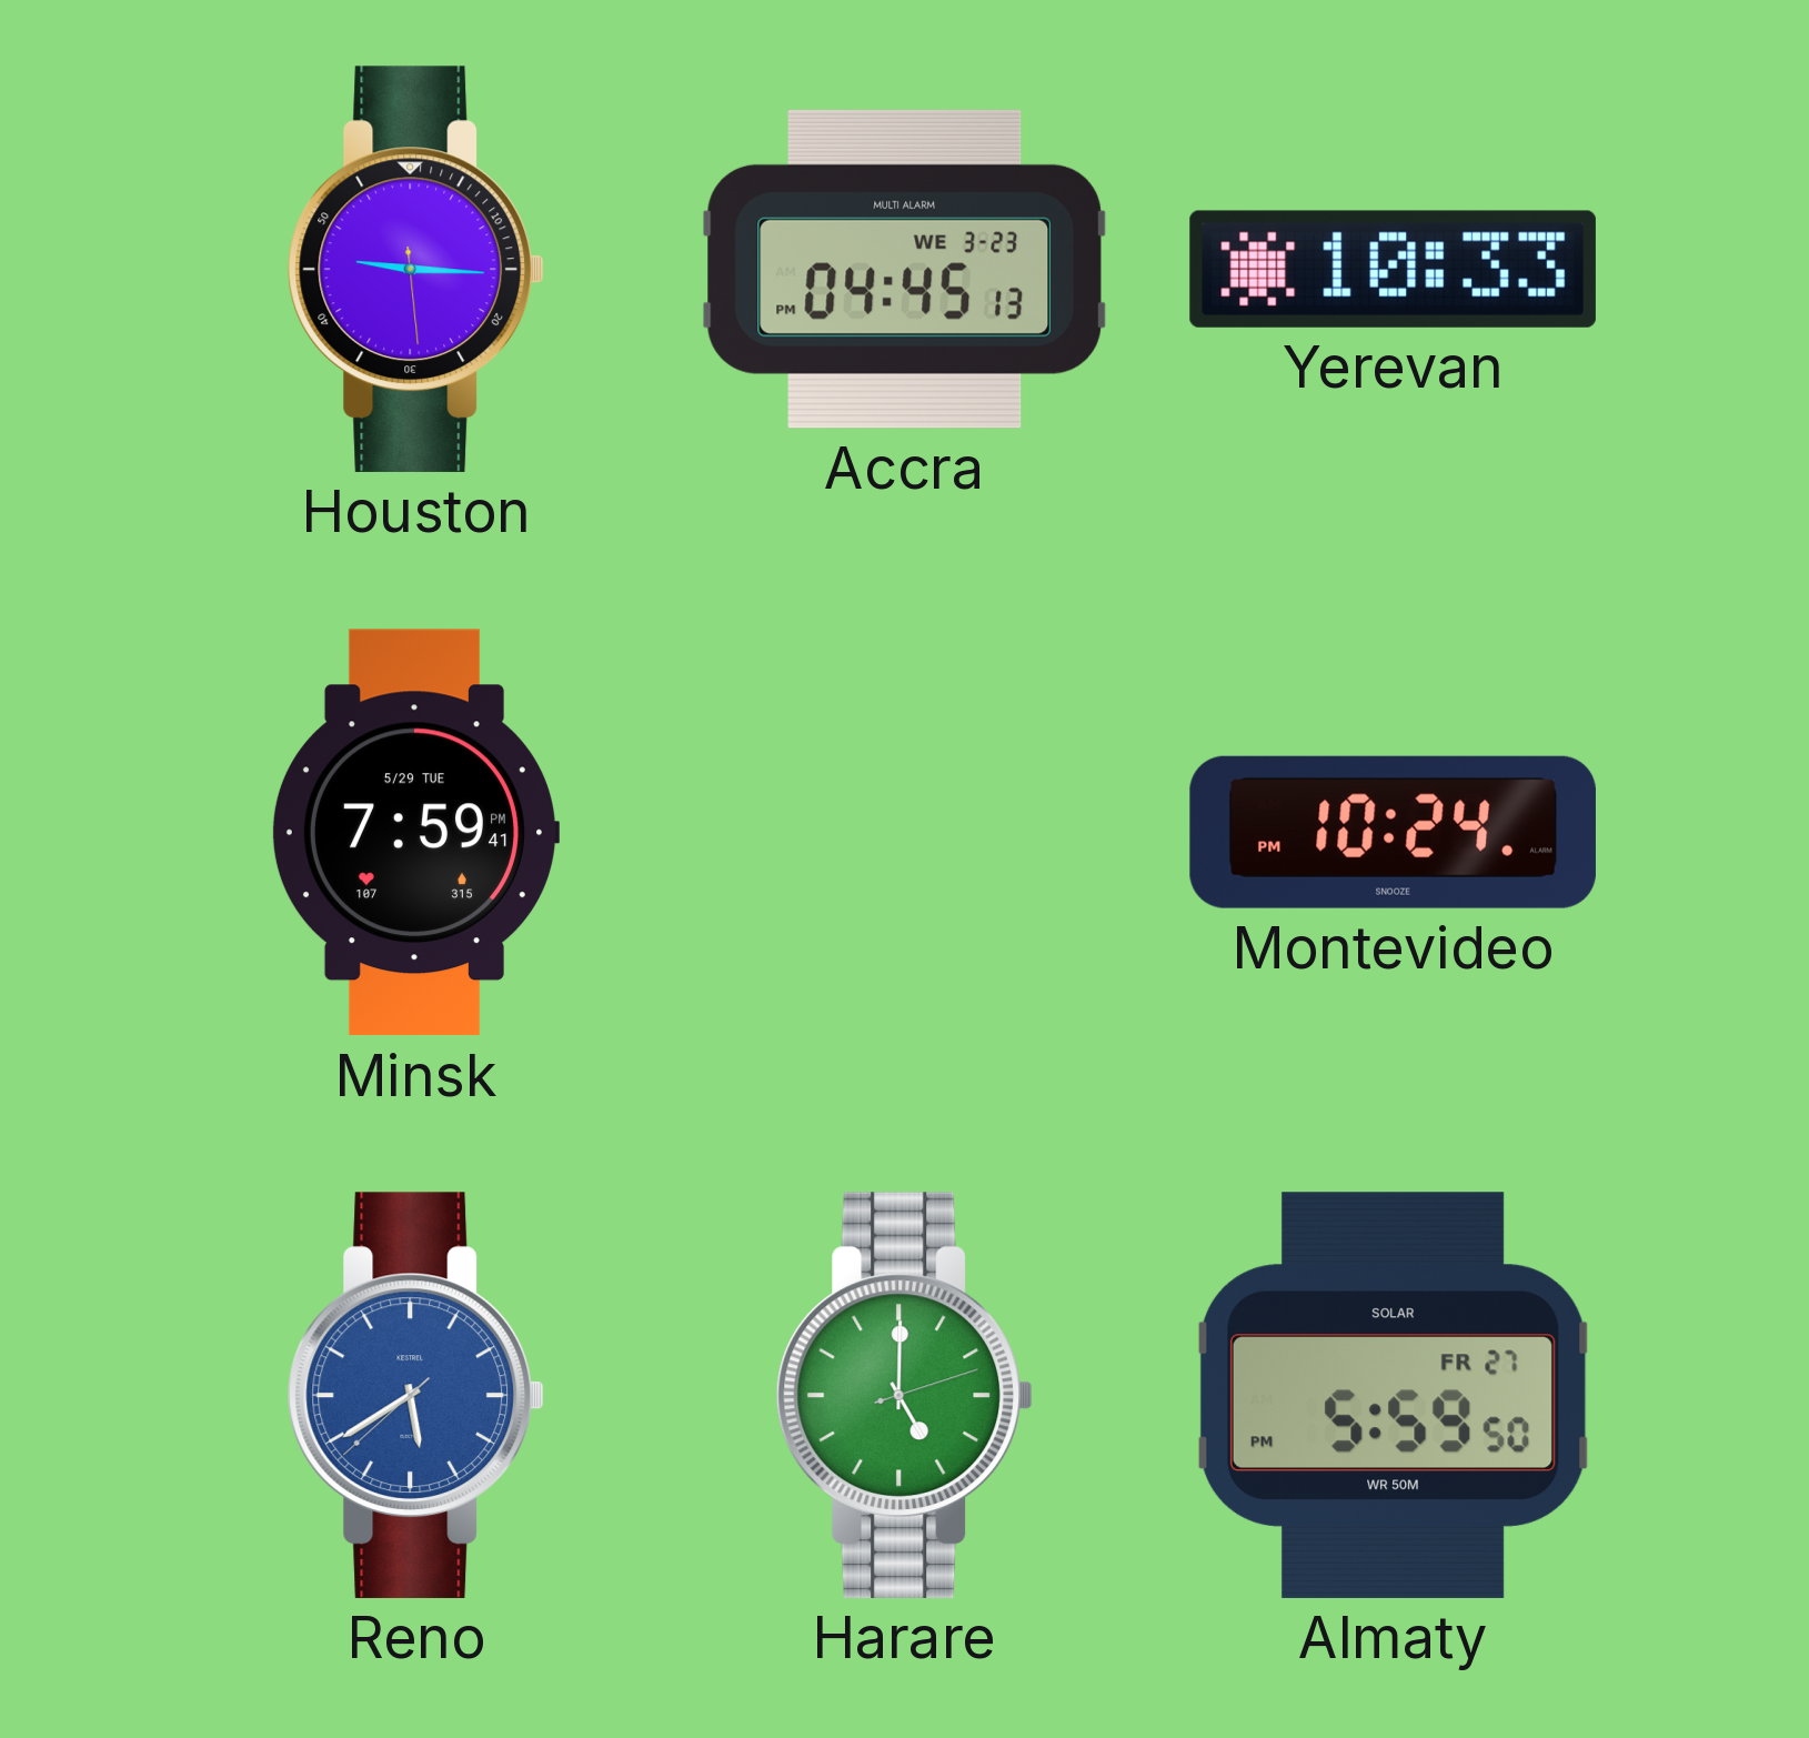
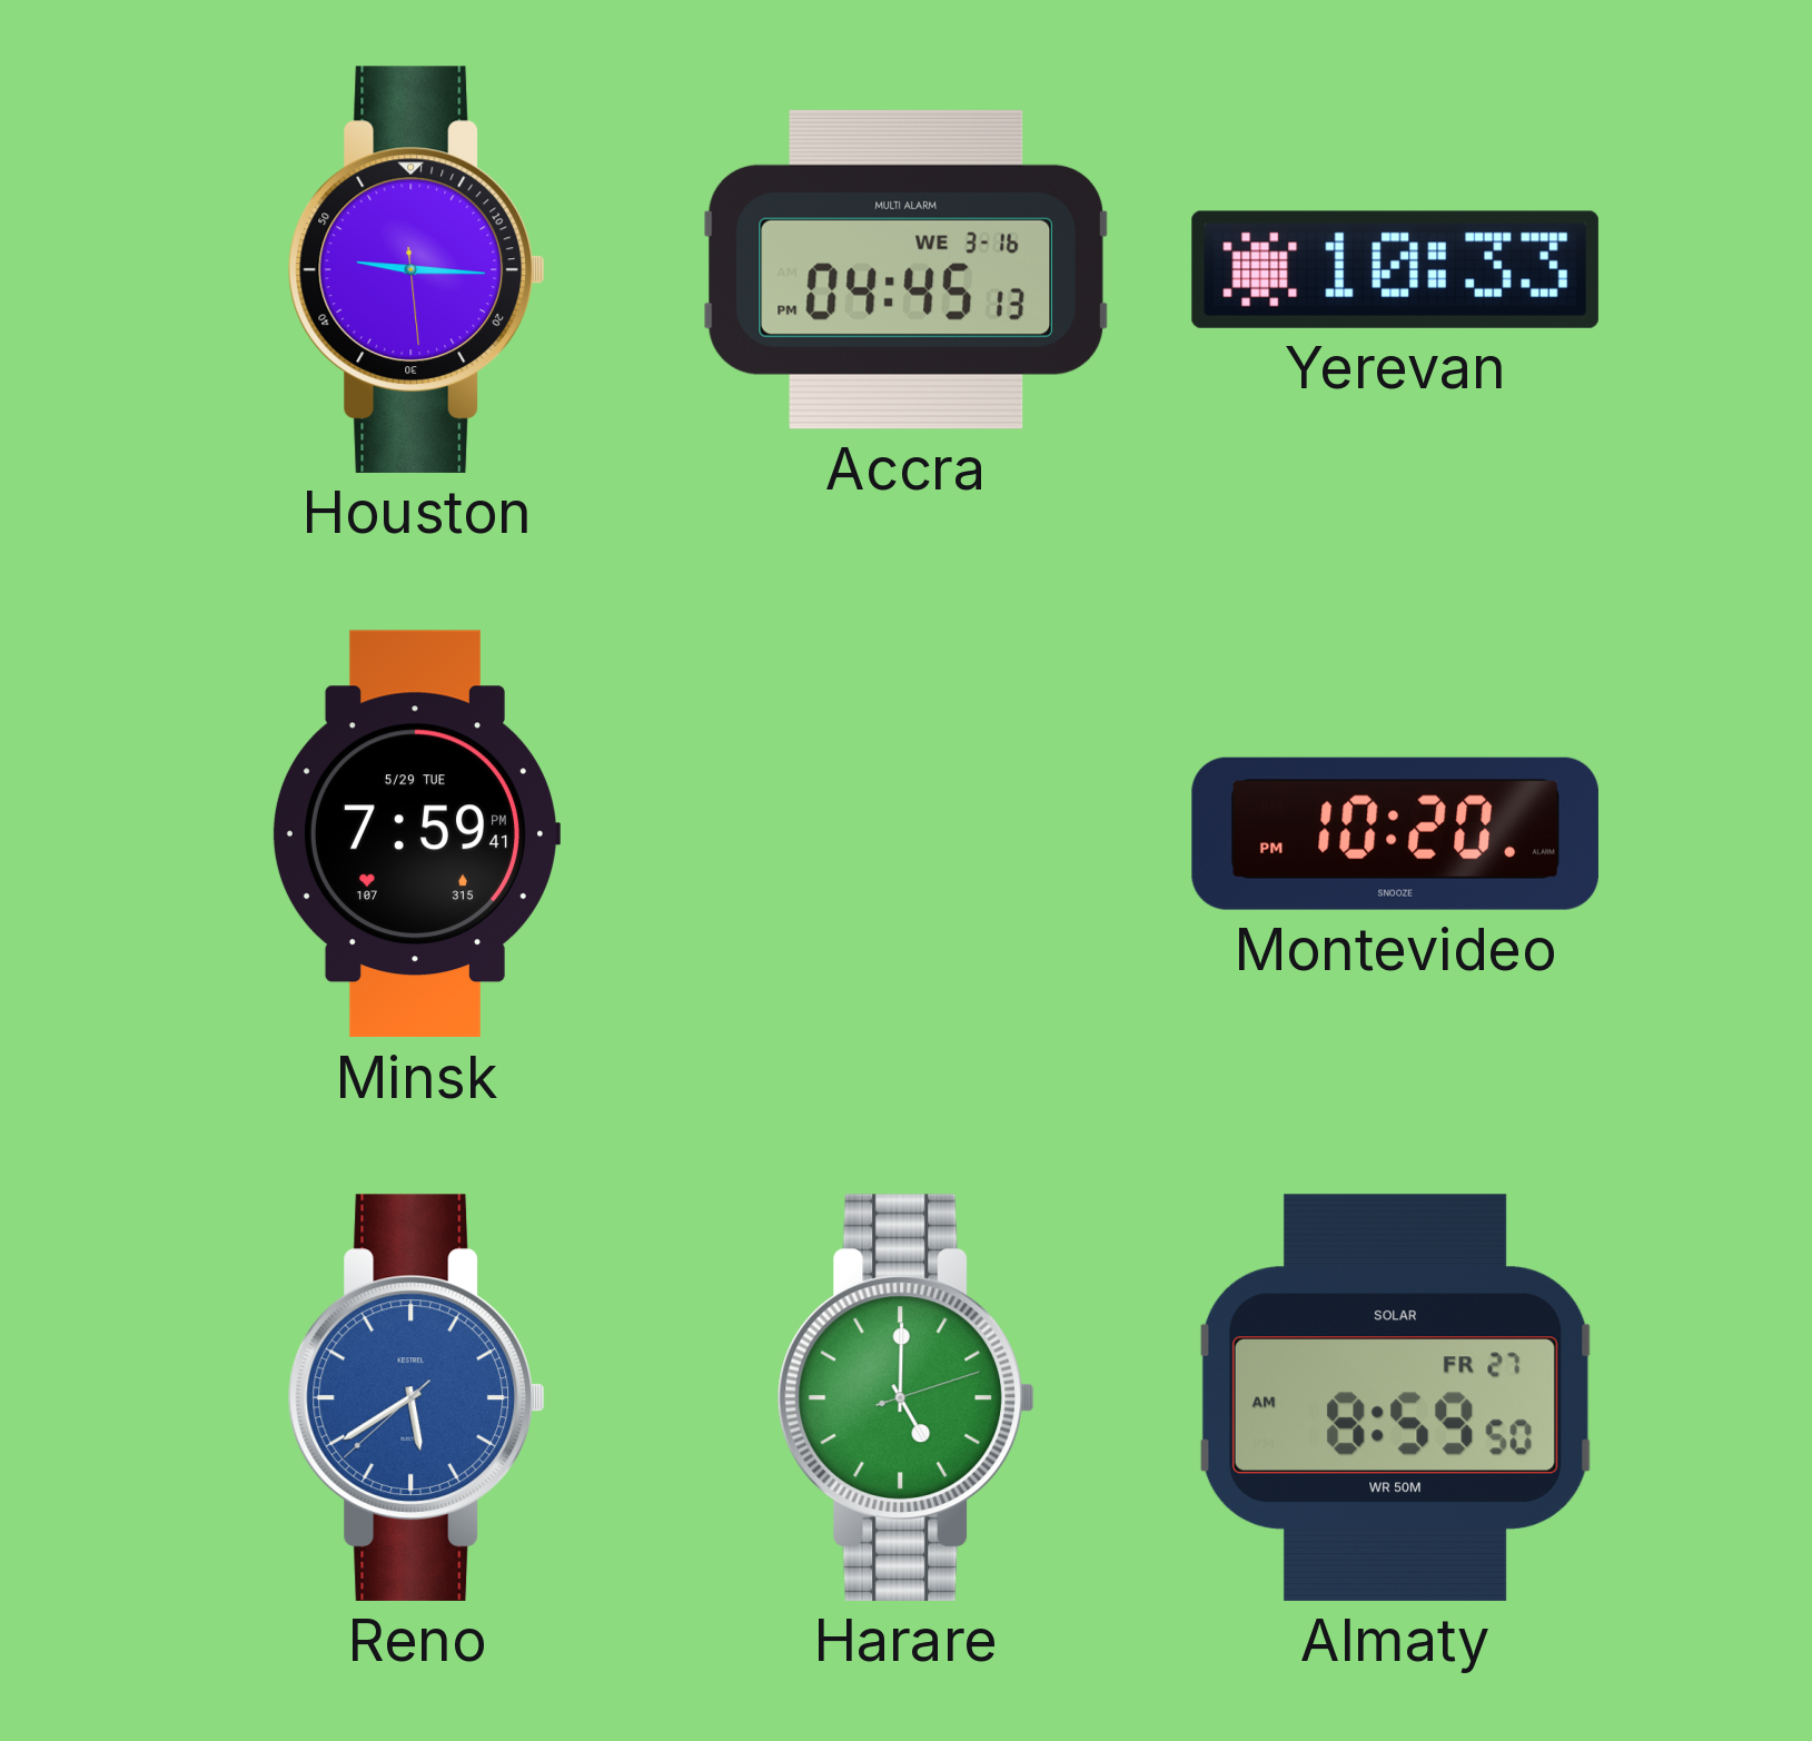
Accra date: WE 3-23 -> WE 3-16
Montevideo: 10:24 -> 10:20
Almaty: 5:59 -> 8:59
